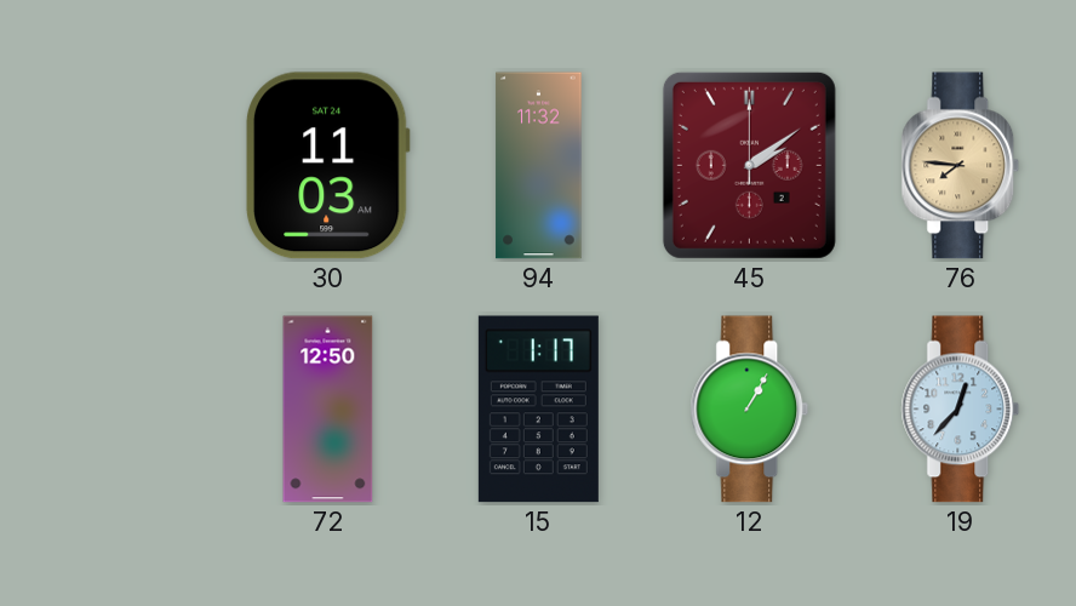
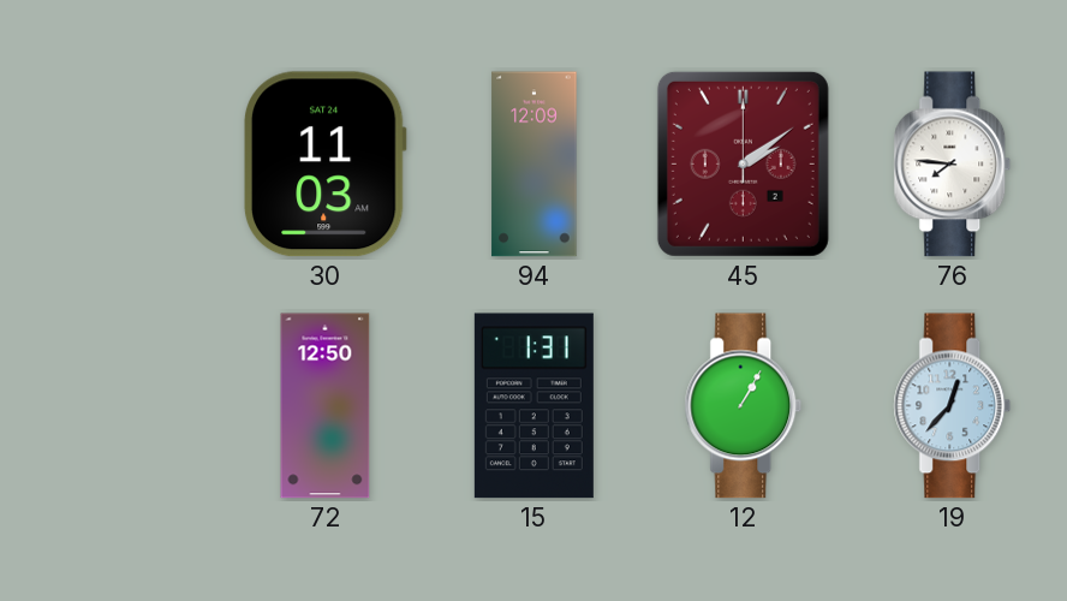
94: 11:32 -> 12:09
76 dial: champagne -> white
15: 1:17 -> 1:31
